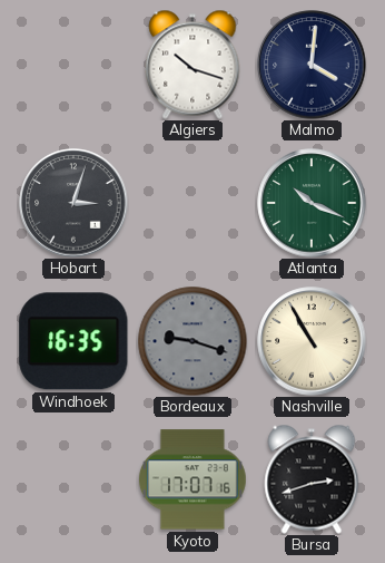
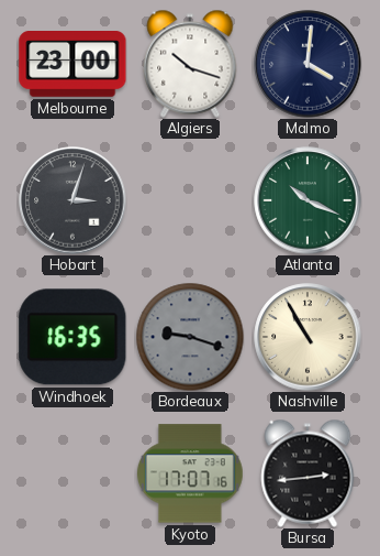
Melbourne: none -> 23:00
Bursa: 2:42 -> 2:44
